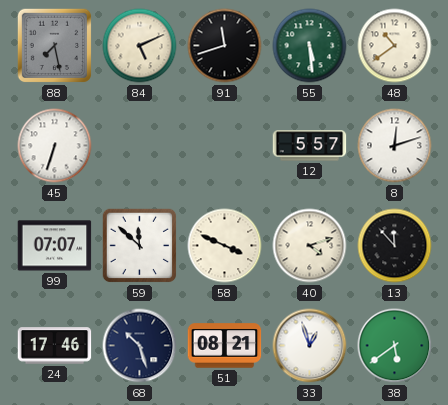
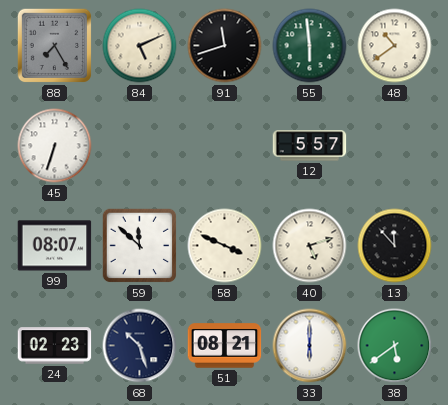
88: 7:28 -> 7:25
55: 5:29 -> 5:59
8: 12:12 -> none
99: 07:07 -> 08:07
40: 4:12 -> 5:12
24: 17:46 -> 02:23
33: 12:57 -> 6:00
